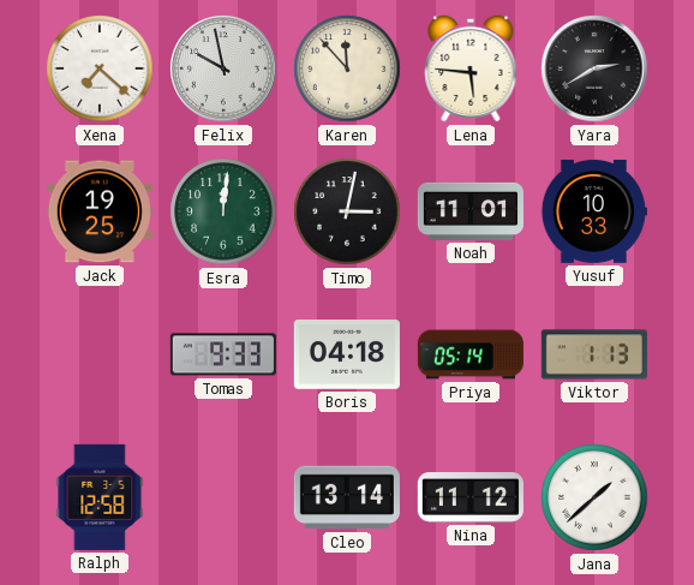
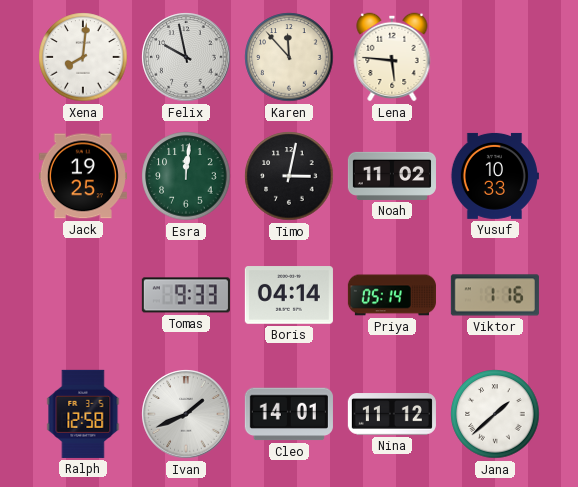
Xena: 7:22 -> 8:01
Yara: 2:40 -> none
Noah: 11:01 -> 11:02
Boris: 04:18 -> 04:14
Viktor: 1:13 -> 1:16
Ivan: none -> 1:41
Cleo: 13:14 -> 14:01
